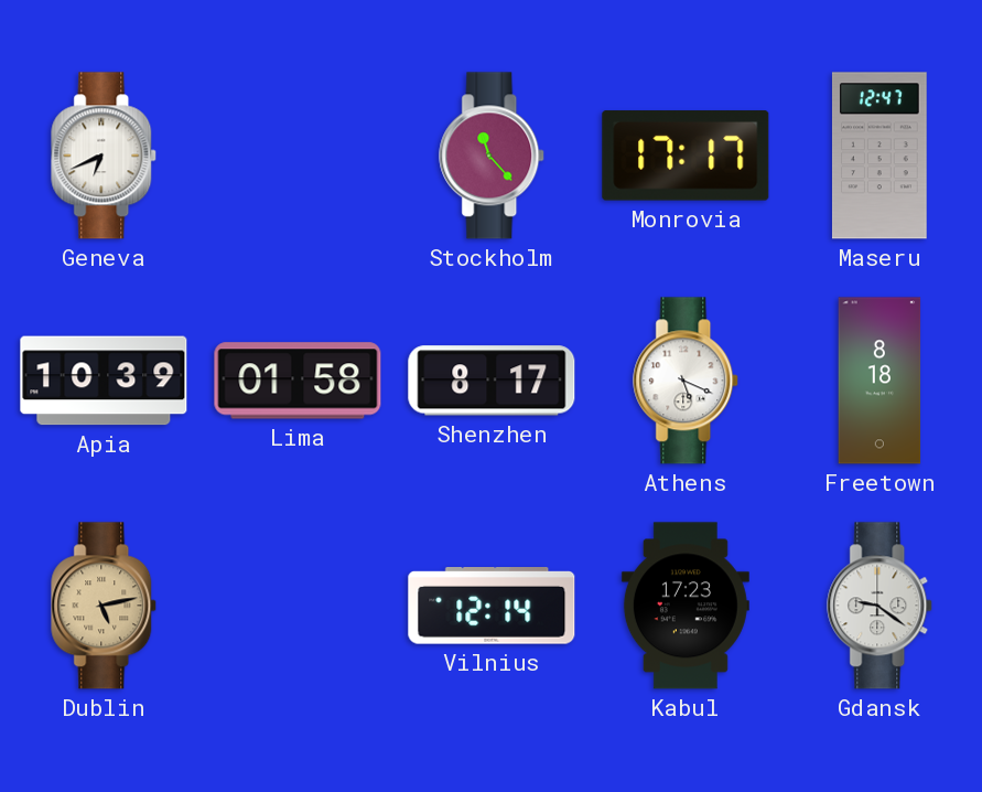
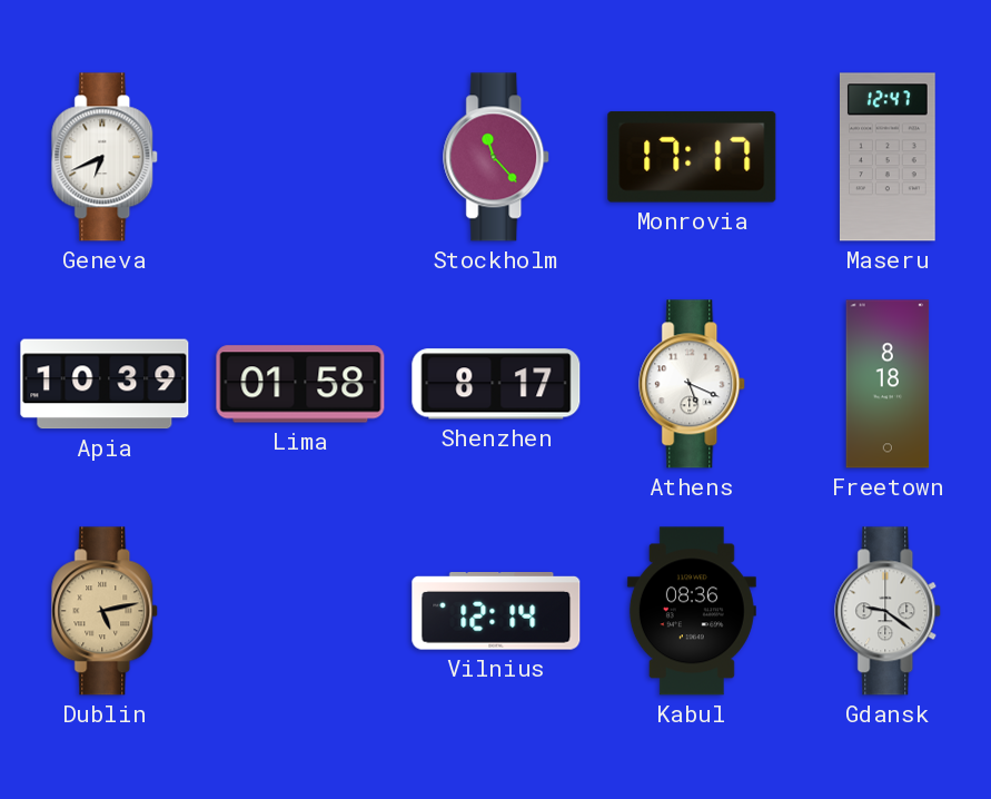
Kabul: 17:23 -> 08:36
